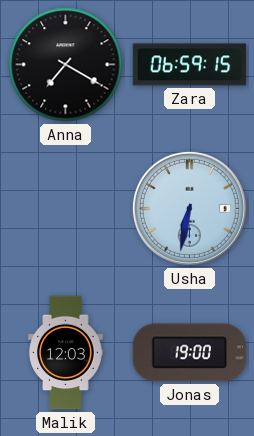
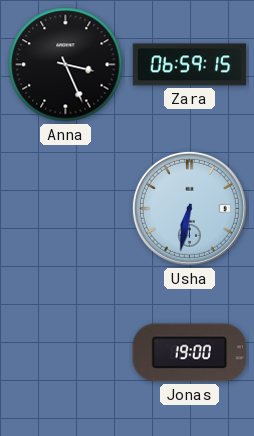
Anna: 7:20 -> 3:26
Malik: 12:03 -> none
